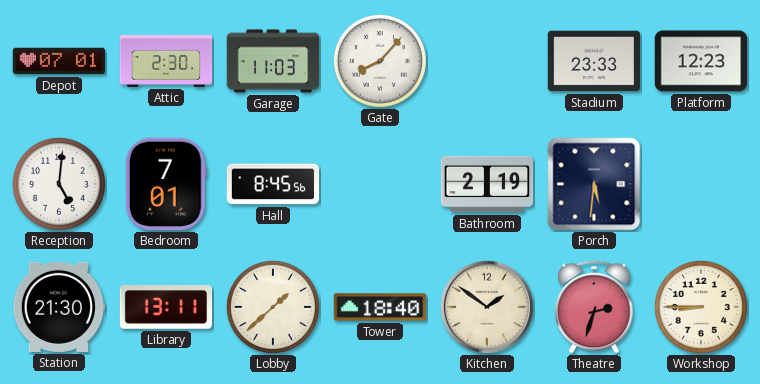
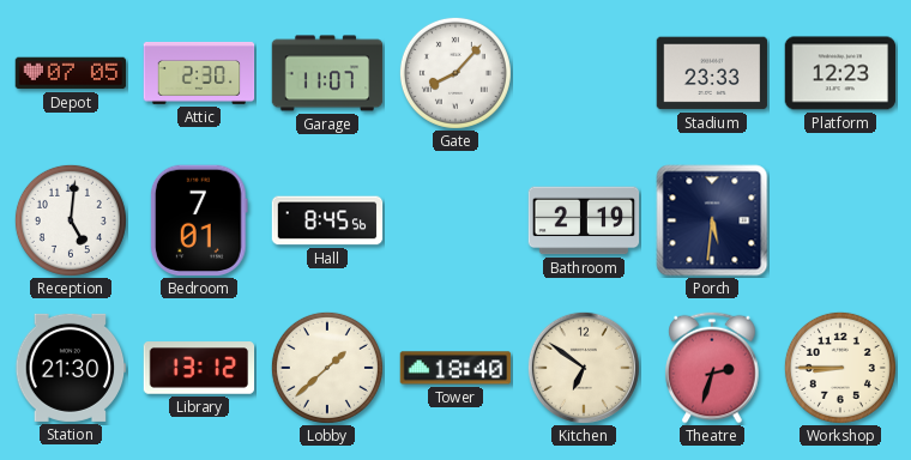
Depot: 07:01 -> 07:05
Garage: 11:03 -> 11:07
Library: 13:11 -> 13:12
Kitchen: 1:51 -> 6:51
